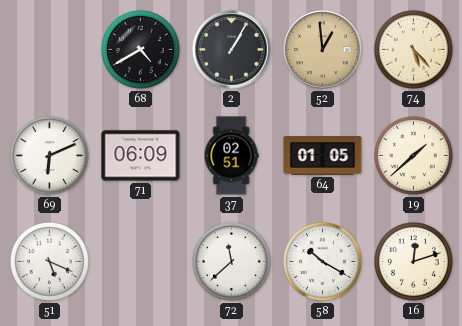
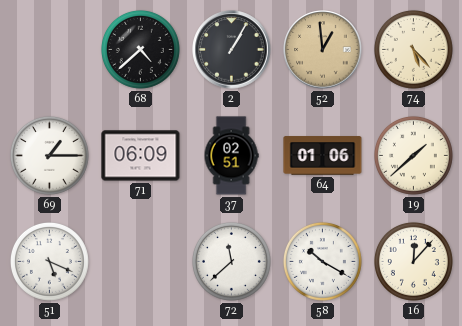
68: 4:40 -> 4:38
69: 6:11 -> 1:15
64: 01:05 -> 01:06
16: 12:12 -> 12:07
